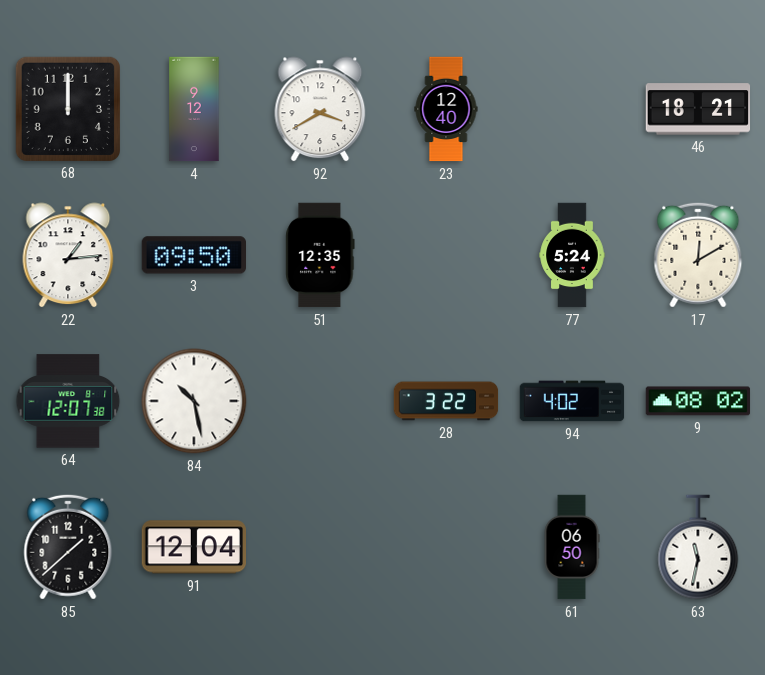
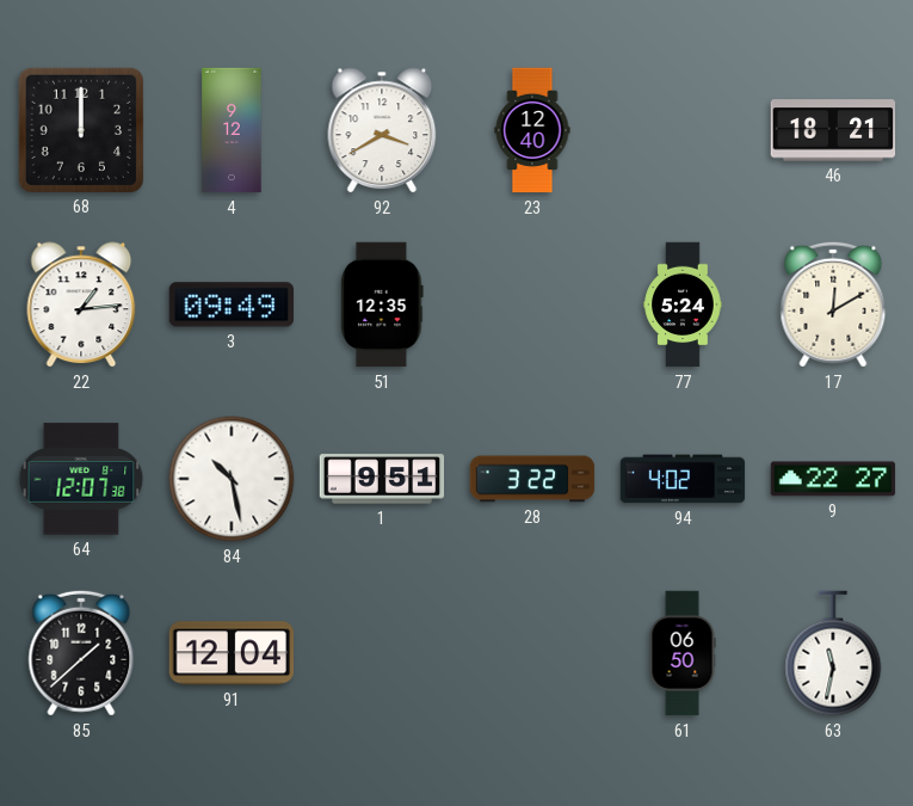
3: 09:50 -> 09:49
1: none -> 9:51
9: 08:02 -> 22:27
